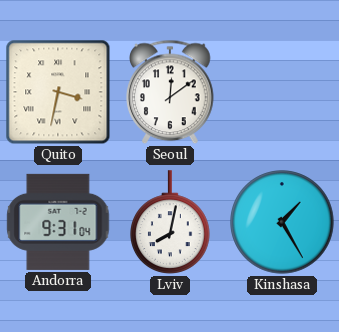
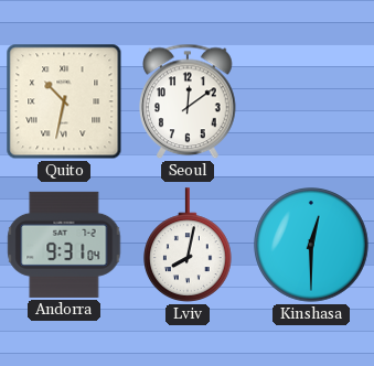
Quito: 3:32 -> 10:32
Kinshasa: 1:25 -> 12:30
